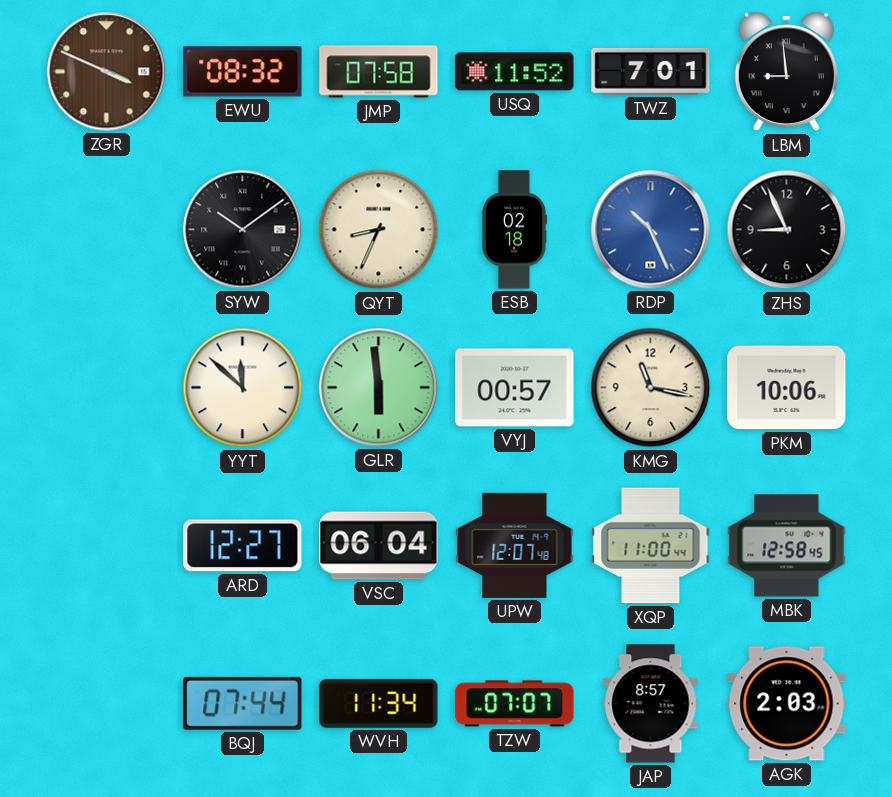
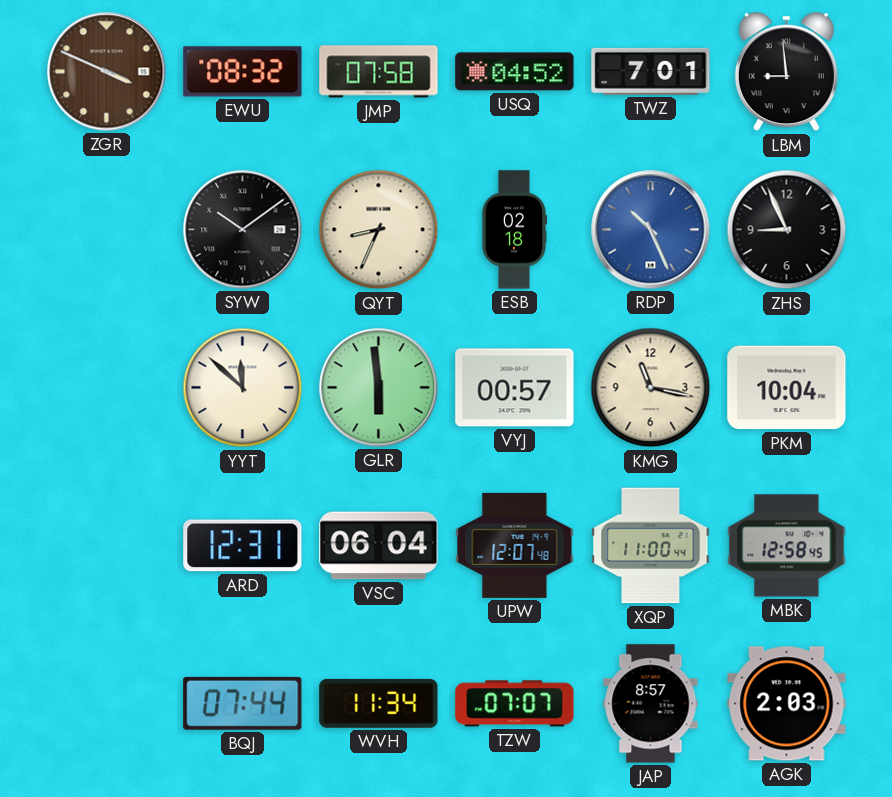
USQ: 11:52 -> 04:52
PKM: 10:06 -> 10:04
ARD: 12:27 -> 12:31
